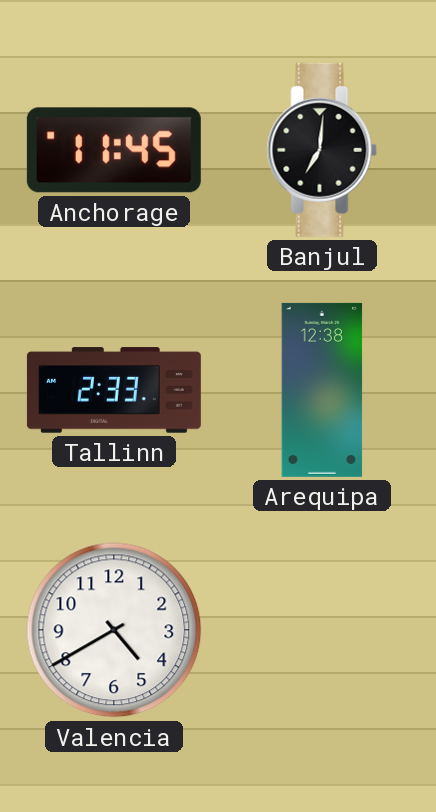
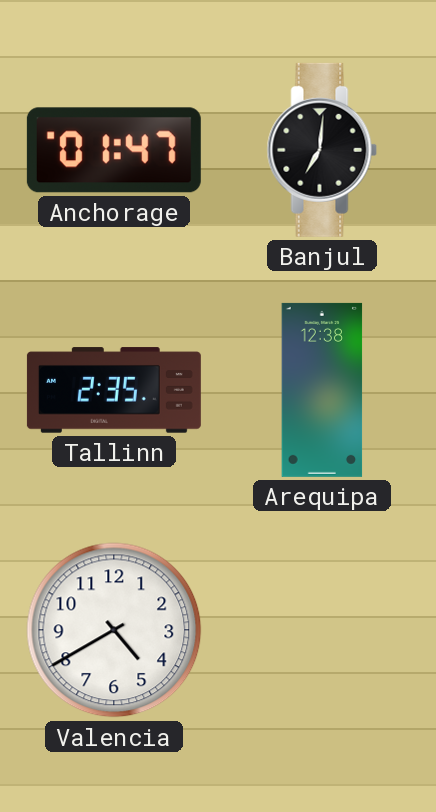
Anchorage: 11:45 -> 01:47
Tallinn: 2:33 -> 2:35
